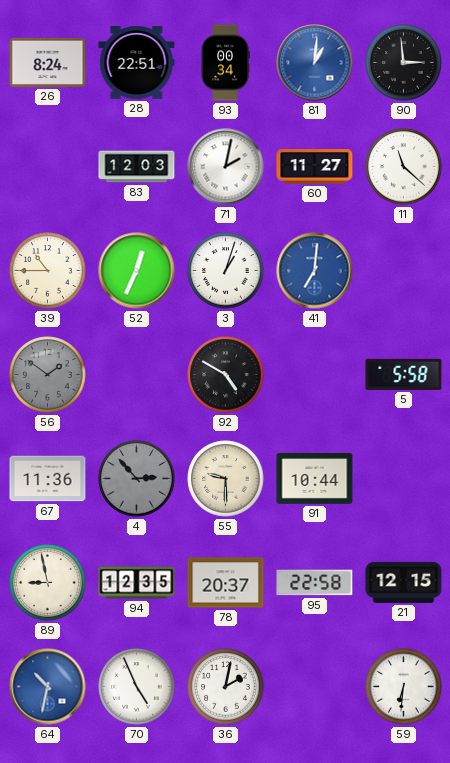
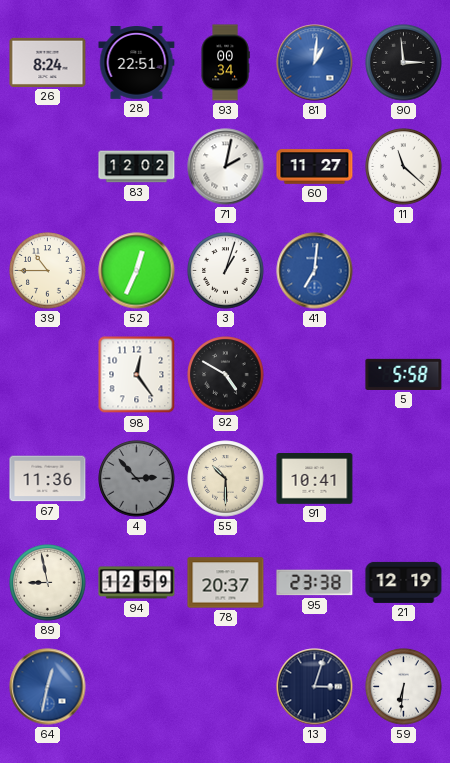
83: 12:03 -> 12:02
56: 1:51 -> none
98: none -> 12:24
55: 9:30 -> 10:30
91: 10:44 -> 10:41
94: 12:35 -> 12:59
95: 22:58 -> 23:38
21: 12:15 -> 12:19
64: 10:32 -> 12:32
70: 4:56 -> none
36: 2:02 -> none
13: none -> 3:03
